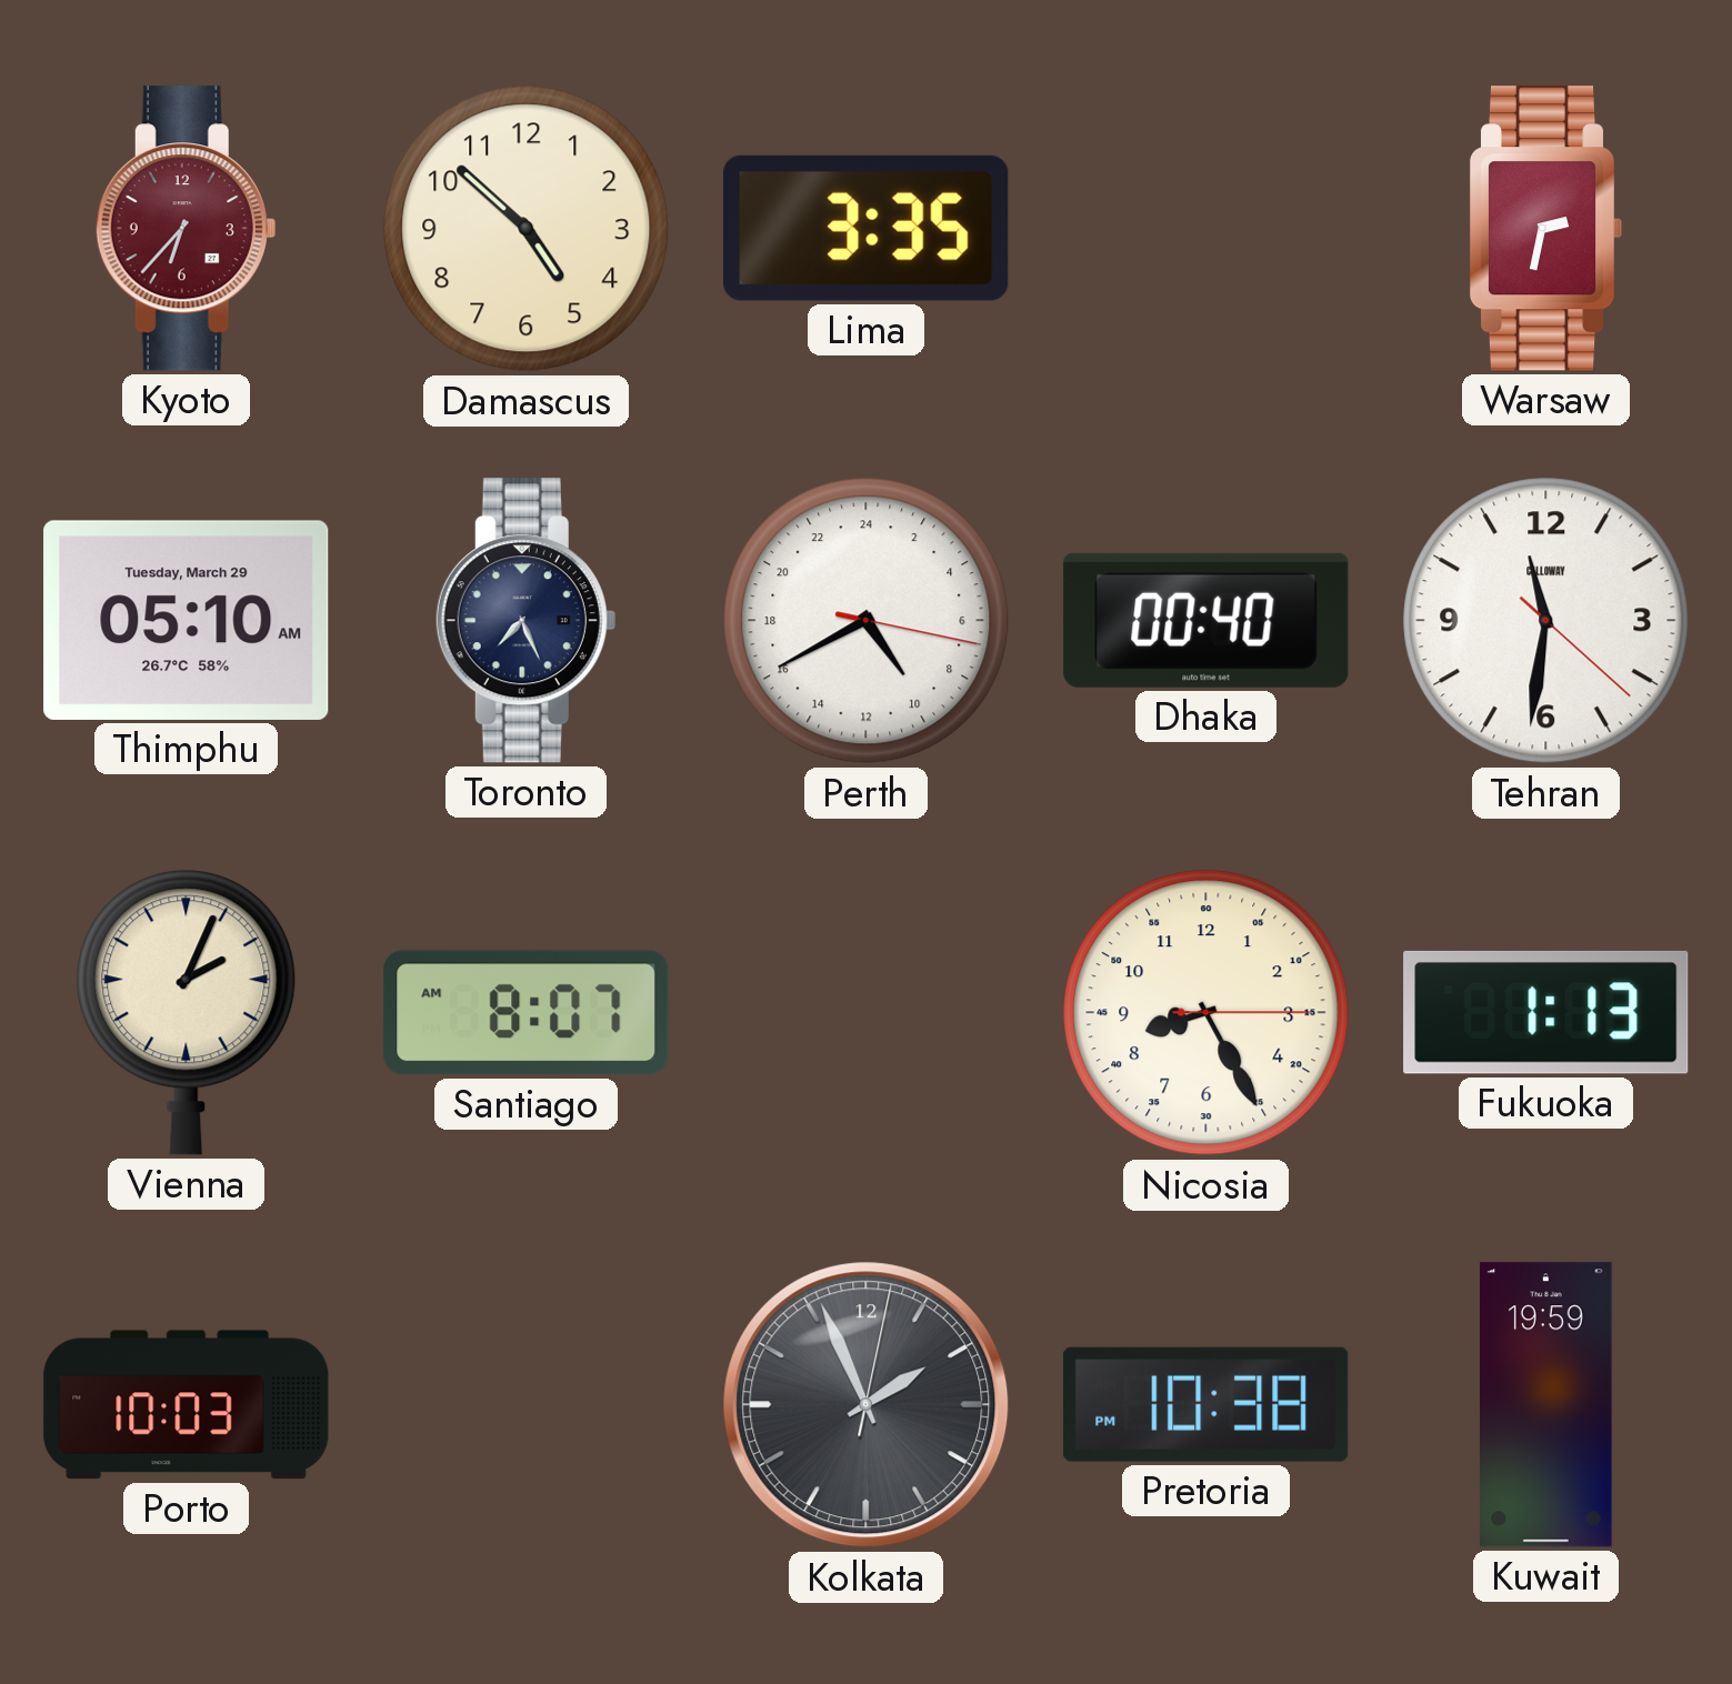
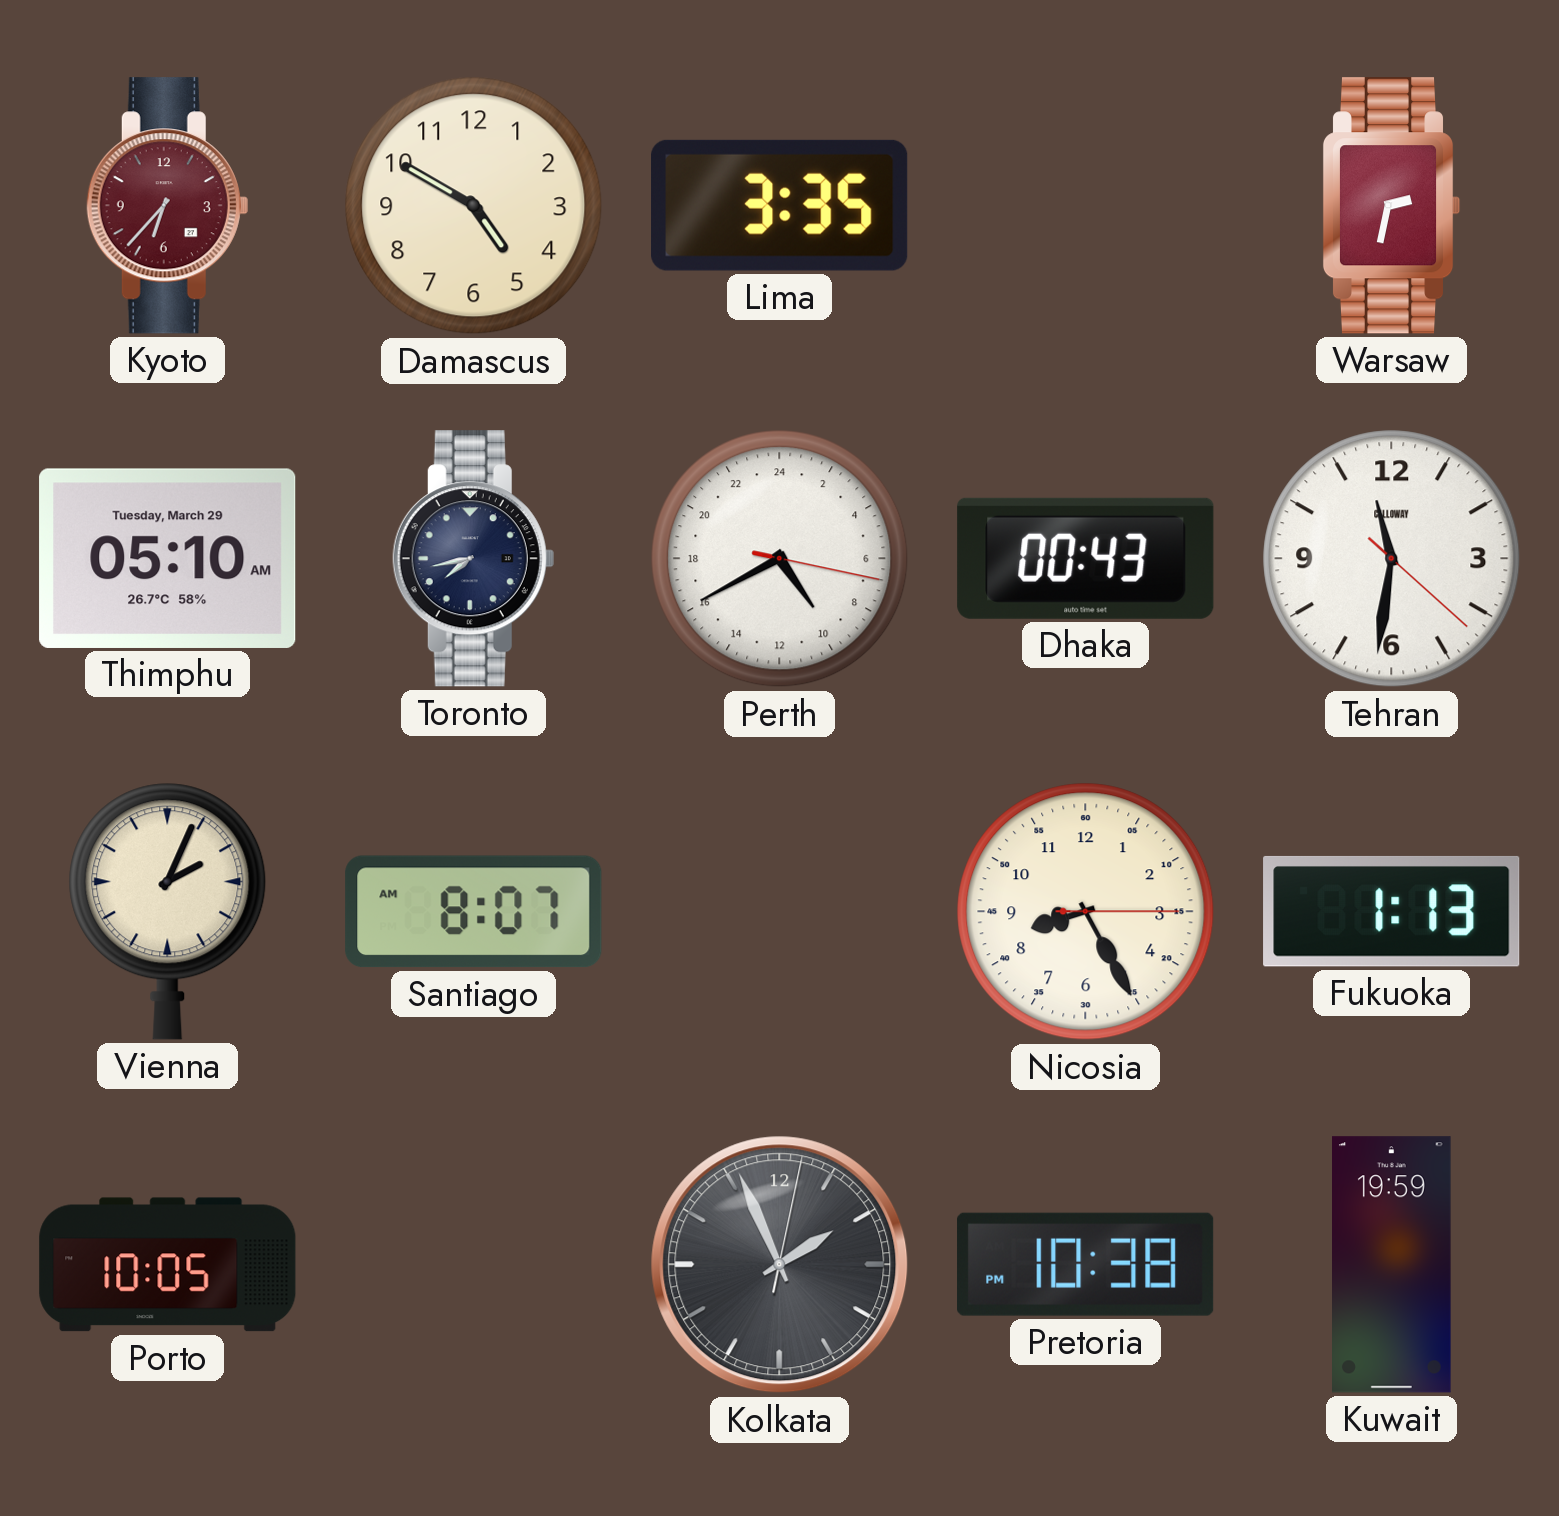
Damascus: 4:52 -> 4:50
Toronto: 7:26 -> 7:43
Dhaka: 00:40 -> 00:43
Porto: 10:03 -> 10:05
